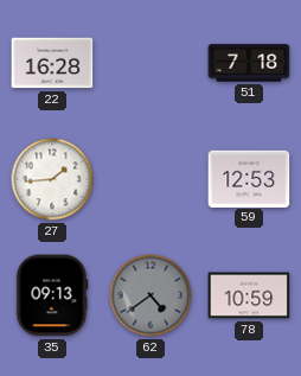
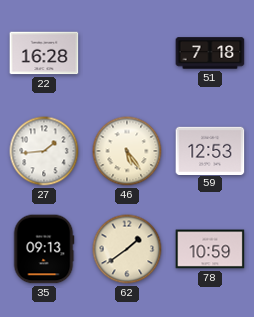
46: none -> 5:24
62: 4:39 -> 1:39
62 dial: grey -> cream
